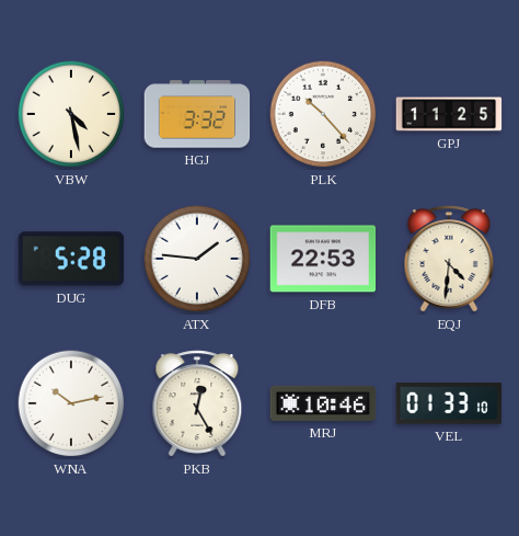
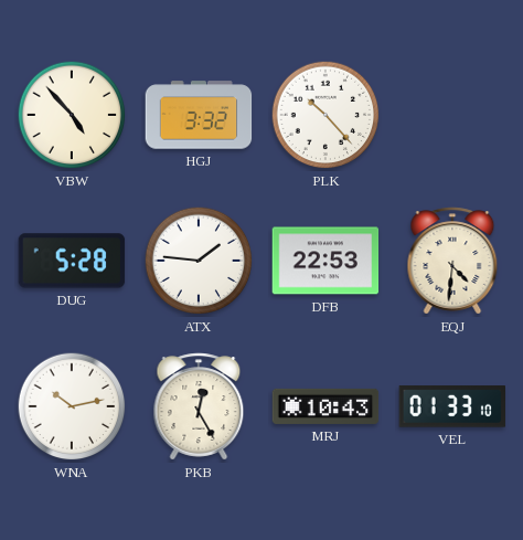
VBW: 4:28 -> 4:53
GPJ: 11:25 -> none
MRJ: 10:46 -> 10:43
